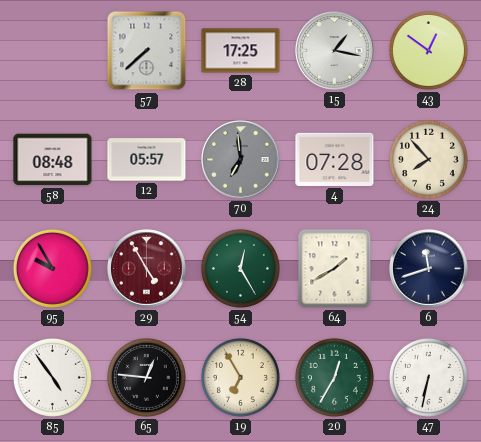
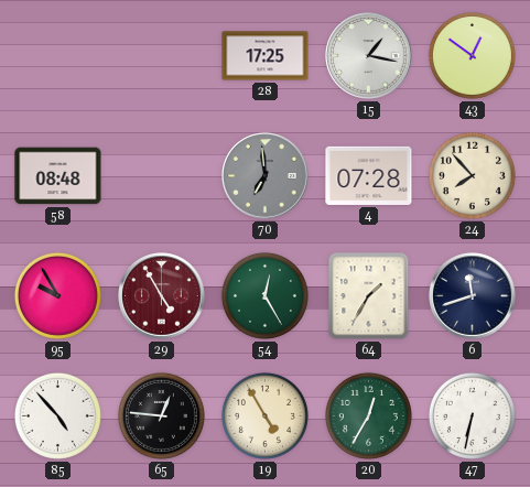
57: 7:38 -> none
12: 05:57 -> none
64: 1:40 -> 1:35
85: 4:54 -> 4:53
19: 6:55 -> 4:55
